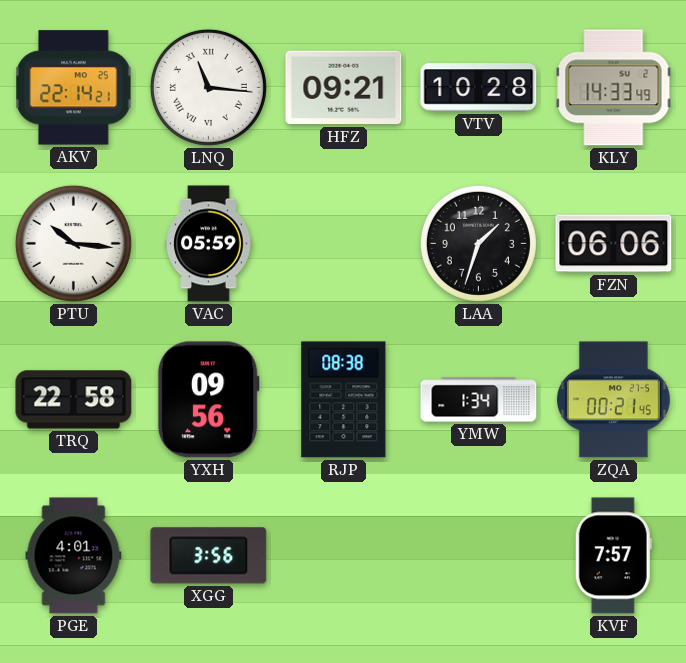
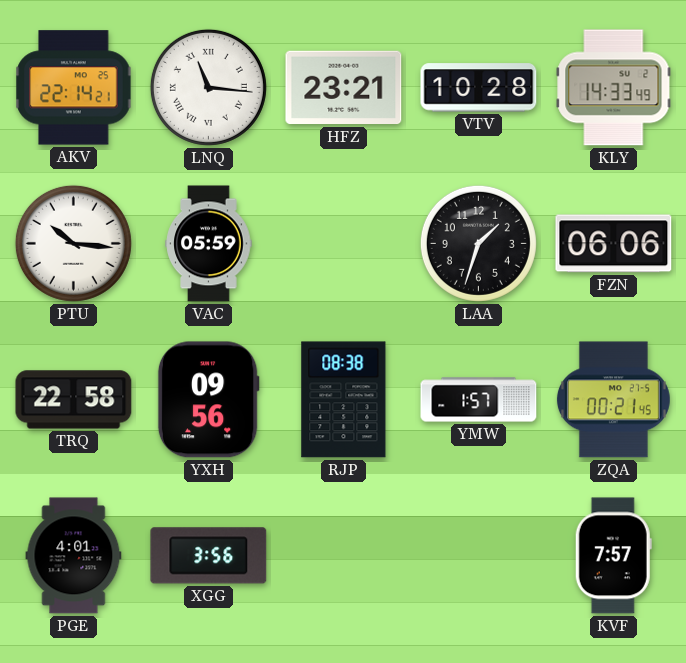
HFZ: 09:21 -> 23:21
YMW: 1:34 -> 1:57
